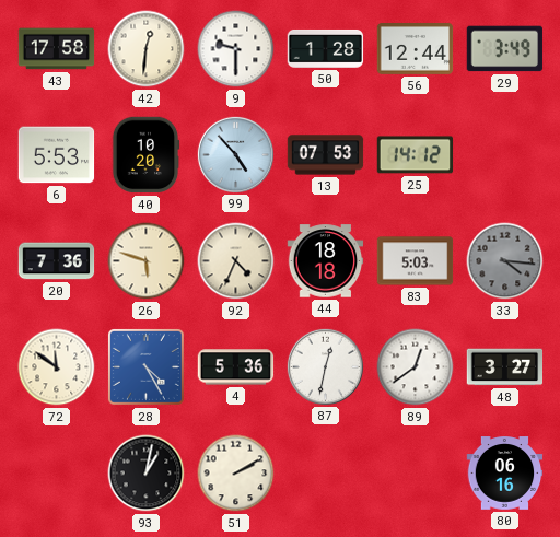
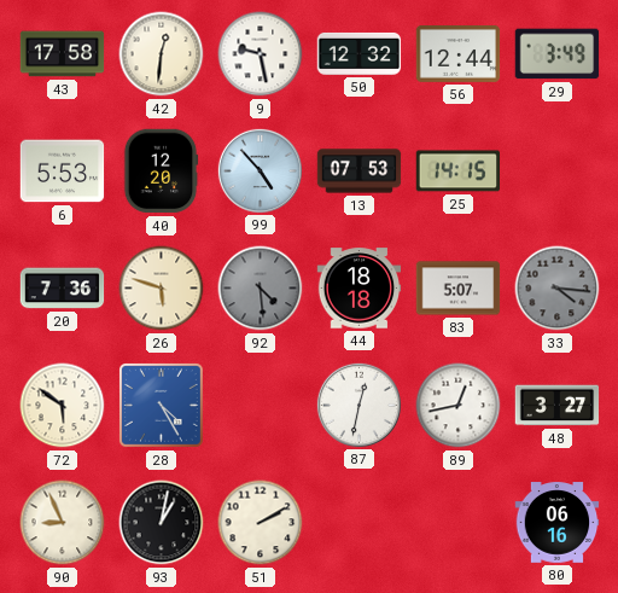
9: 9:30 -> 9:28
50: 1:28 -> 12:32
40: 10:20 -> 12:20
25: 14:12 -> 14:15
92: 4:34 -> 4:29
92 dial: cream -> grey
83: 5:03 -> 5:07
72: 11:51 -> 5:51
4: 5:36 -> none
89: 12:39 -> 12:43
90: none -> 8:56
